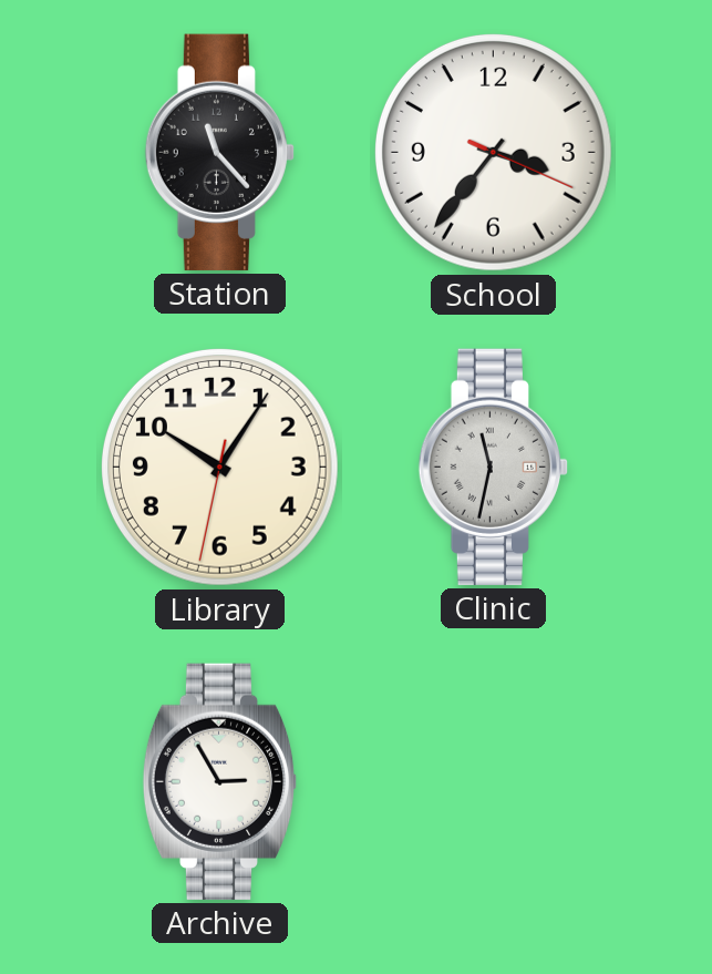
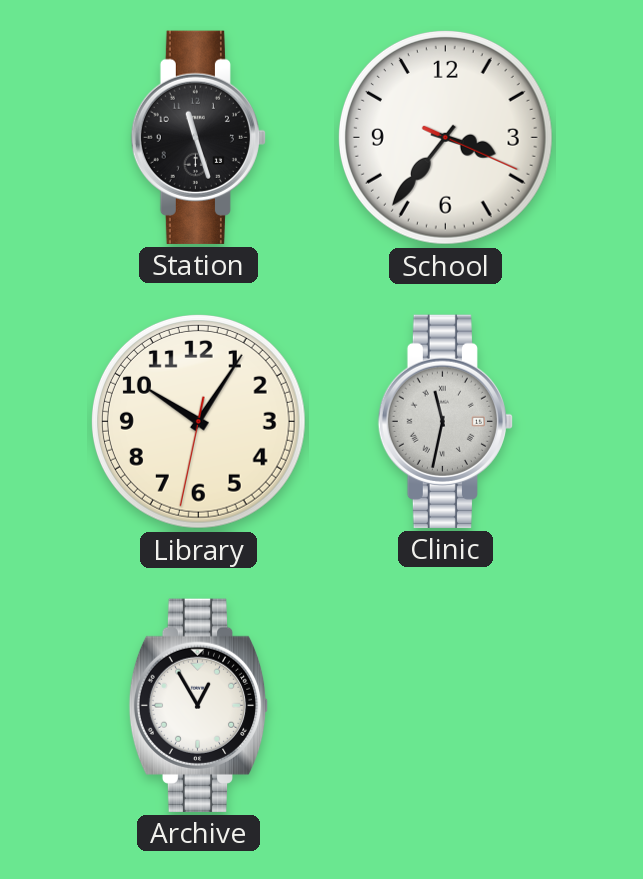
Station: 11:23 -> 11:27
Archive: 2:55 -> 12:55
